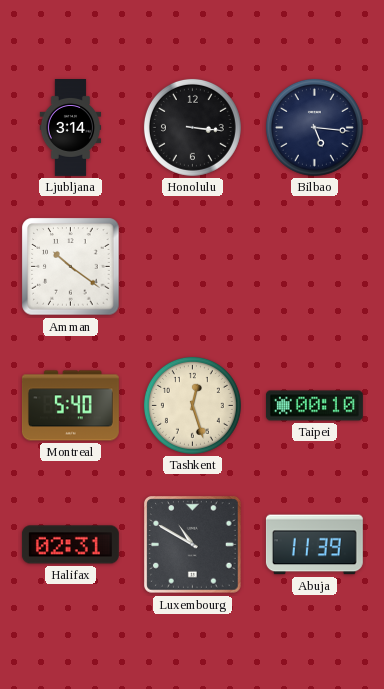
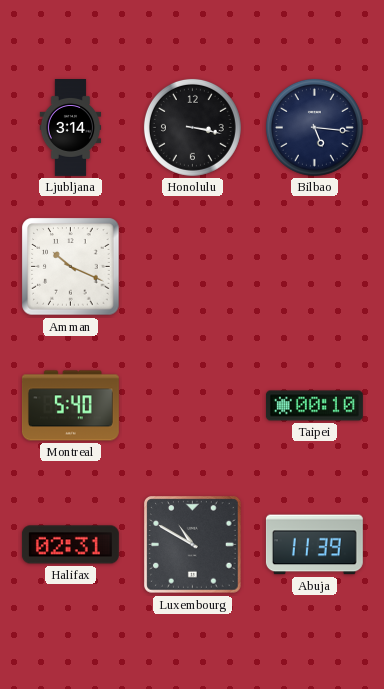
Honolulu: 3:16 -> 3:17
Amman: 10:21 -> 10:19
Tashkent: 12:27 -> none
